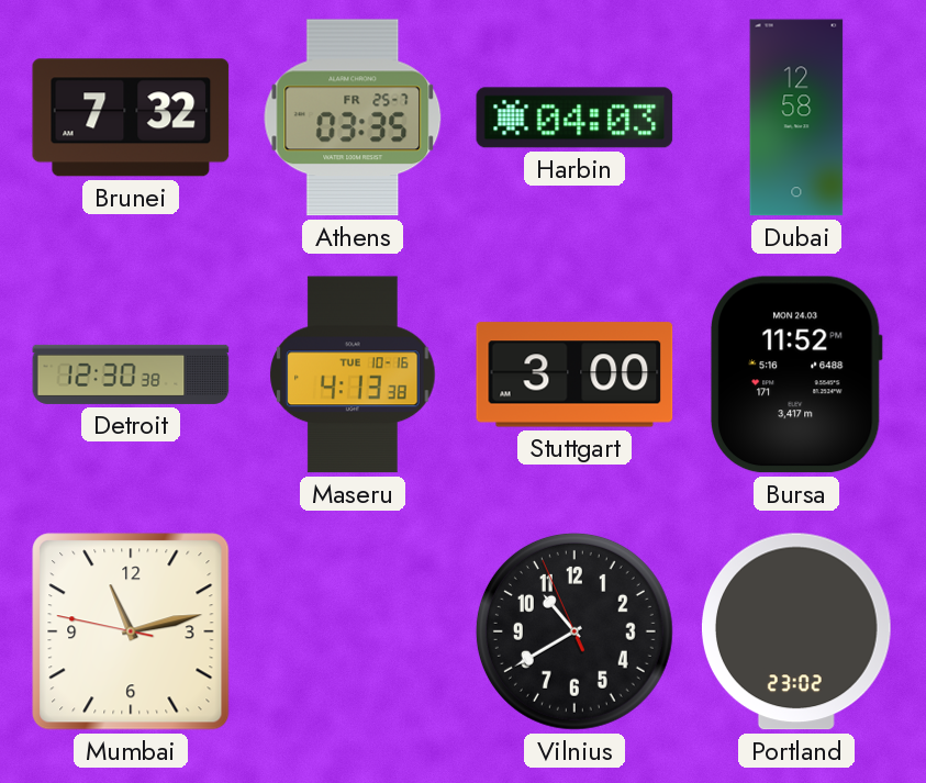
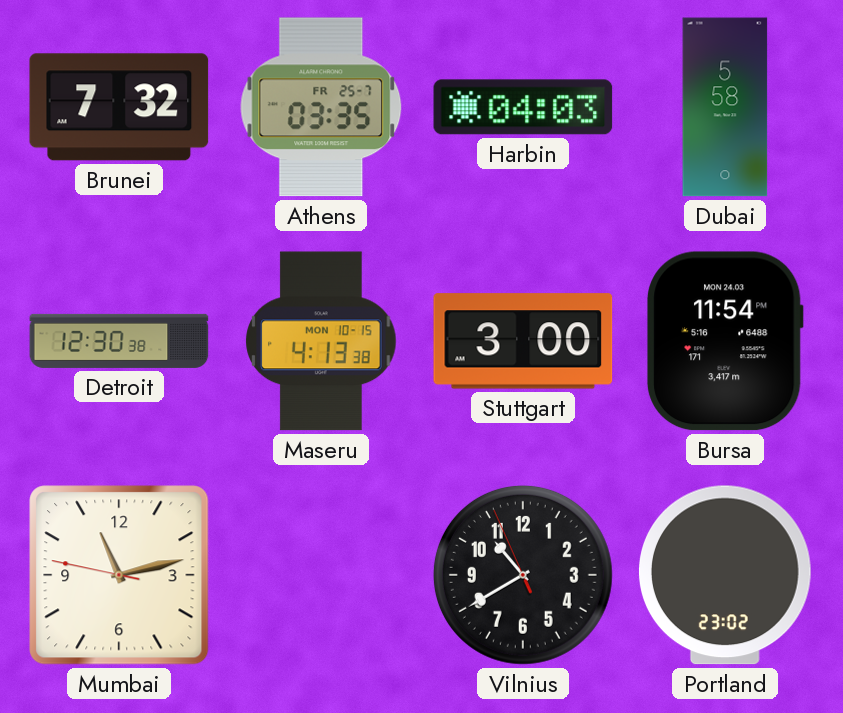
Dubai: 12:58 -> 5:58
Maseru date: TUE 10-16 -> MON 10-15
Bursa: 11:52 -> 11:54
